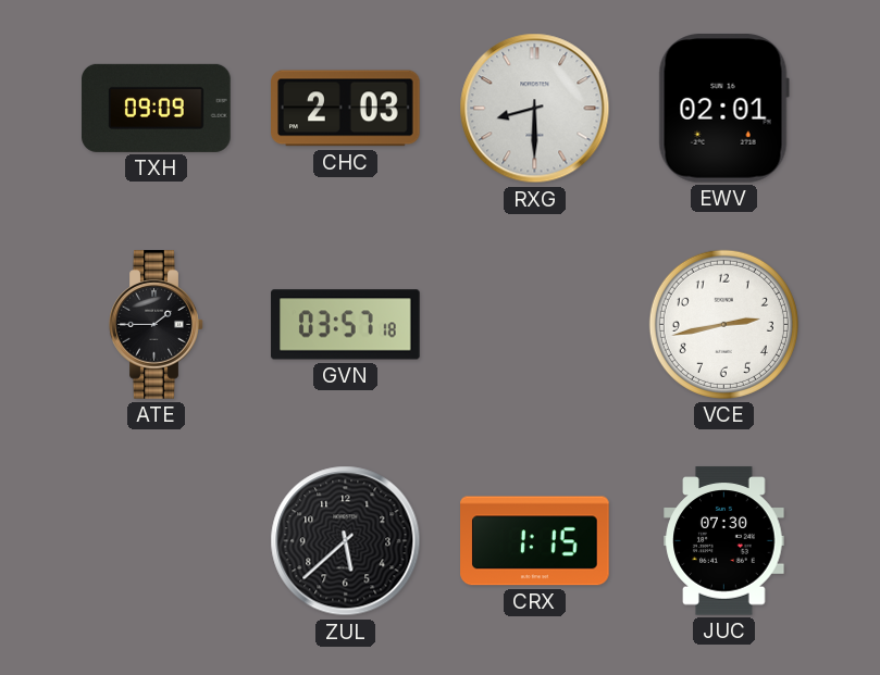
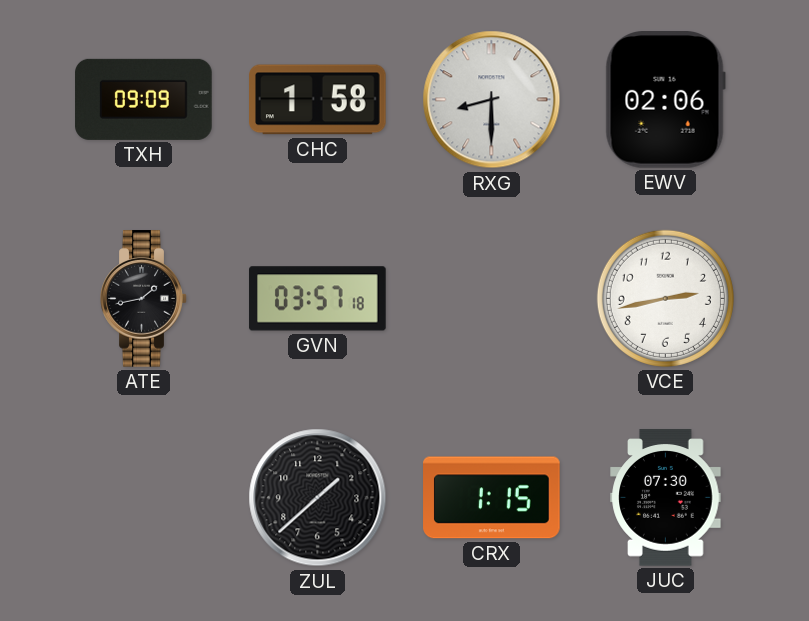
CHC: 2:03 -> 1:58
EWV: 02:01 -> 02:06
ATE: 1:45 -> 1:43
ZUL: 5:38 -> 1:38
